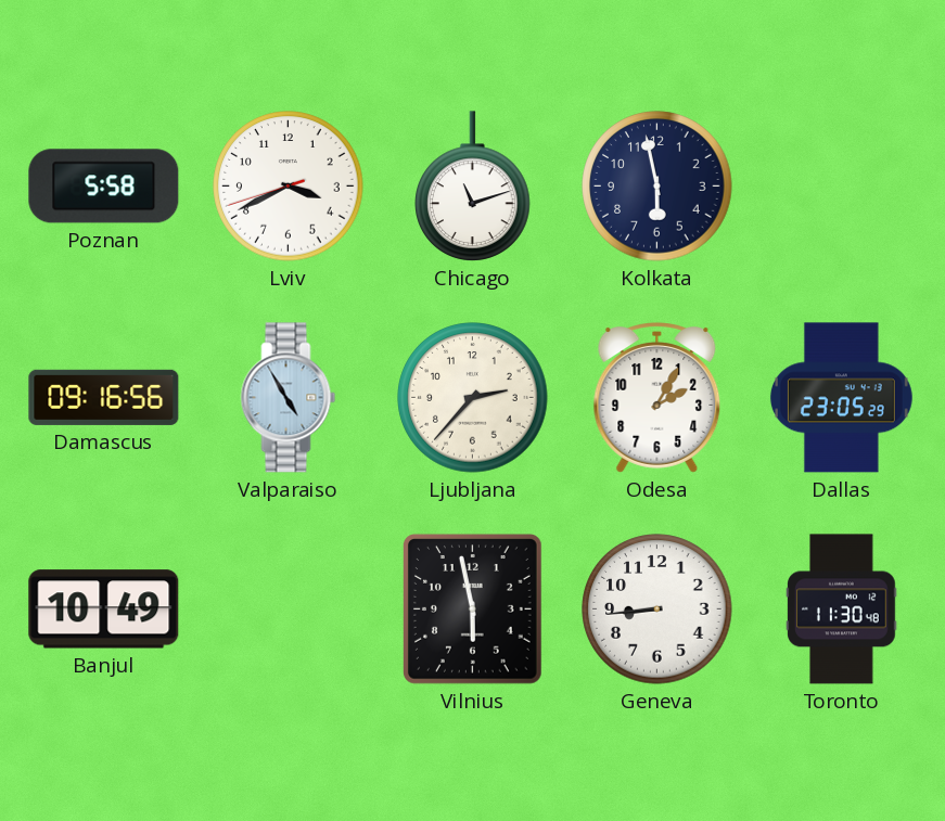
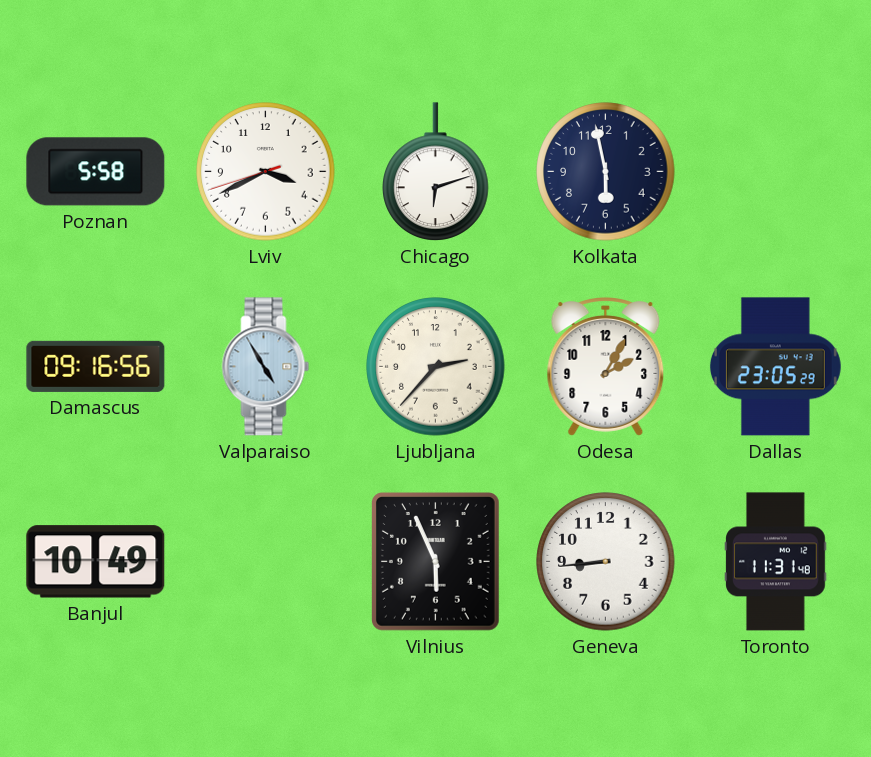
Chicago: 11:12 -> 6:12
Vilnius: 5:58 -> 5:56
Toronto: 11:30 -> 11:31
